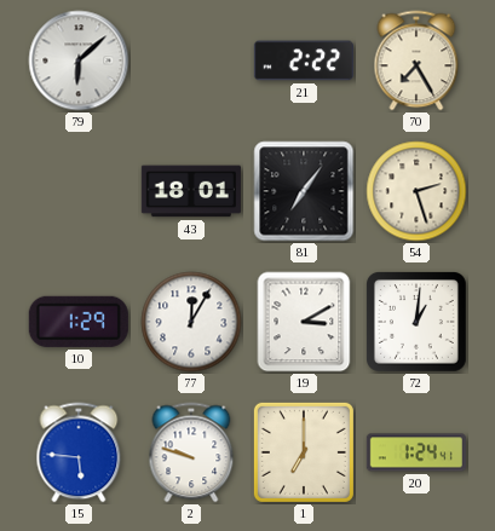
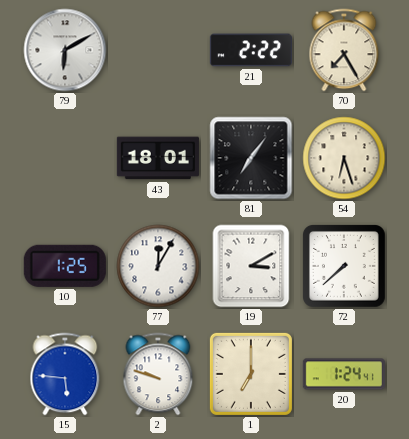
79: 6:08 -> 6:10
54: 2:27 -> 6:27
10: 1:29 -> 1:25
72: 1:01 -> 7:38
